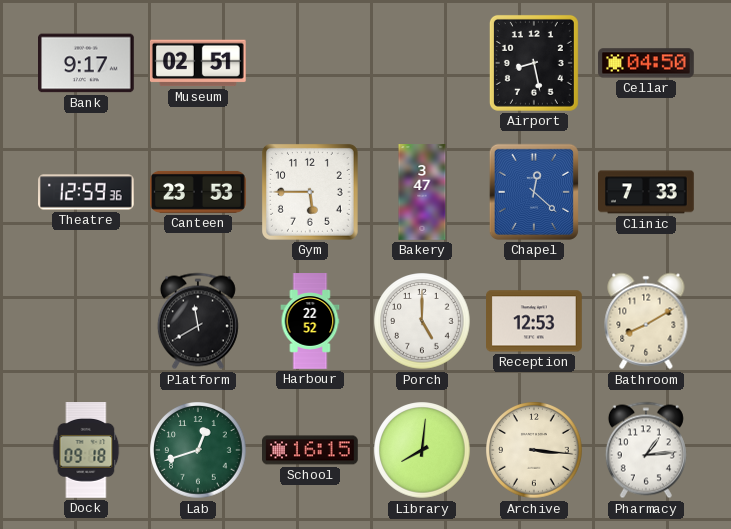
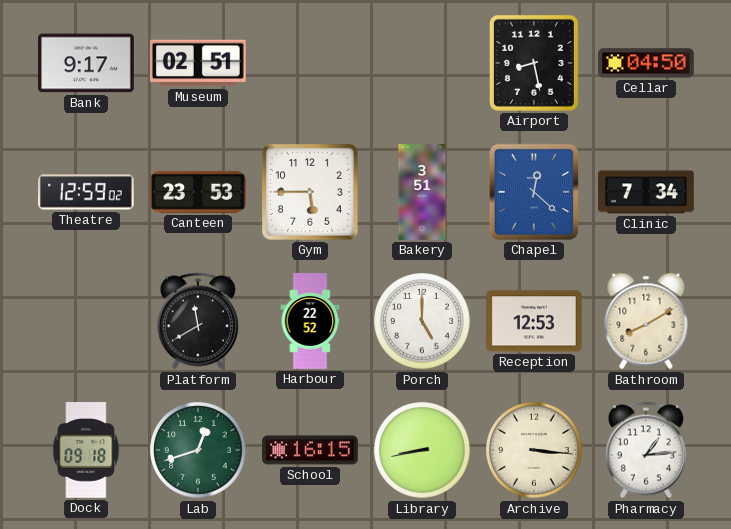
Theatre: 12:59:36 -> 12:59:02
Bakery: 3:47 -> 3:51
Clinic: 7:33 -> 7:34
Library: 8:01 -> 8:43
